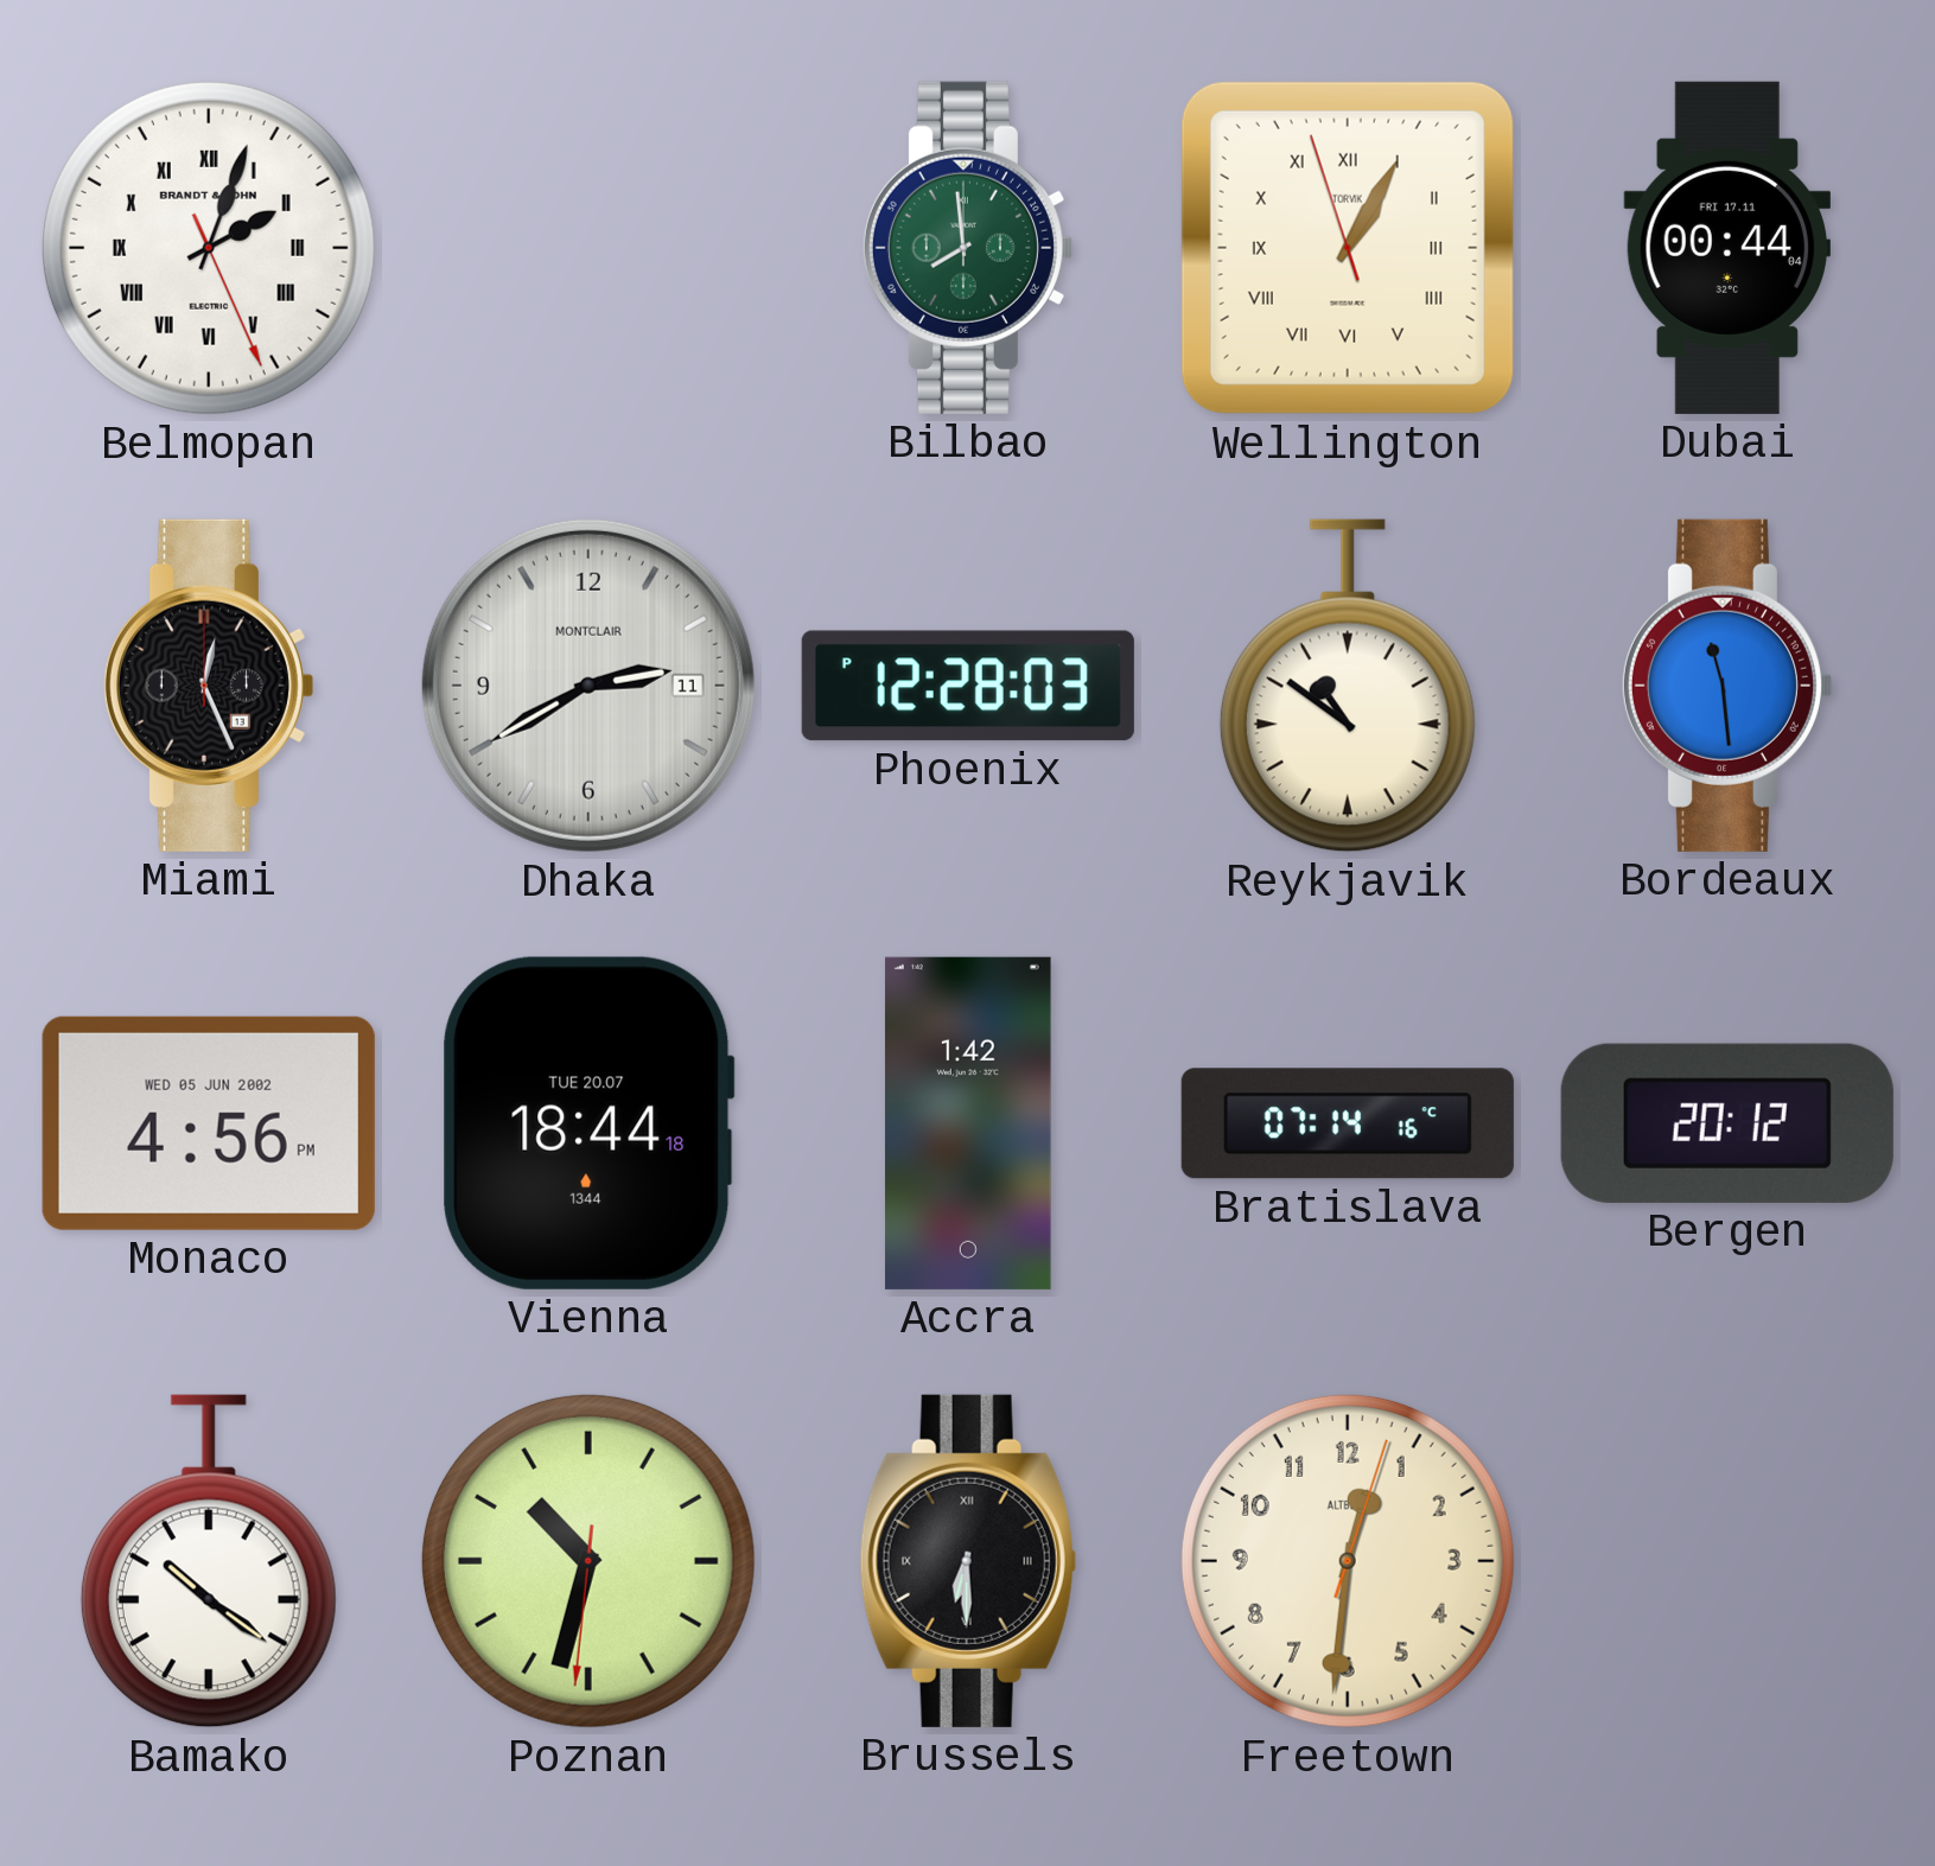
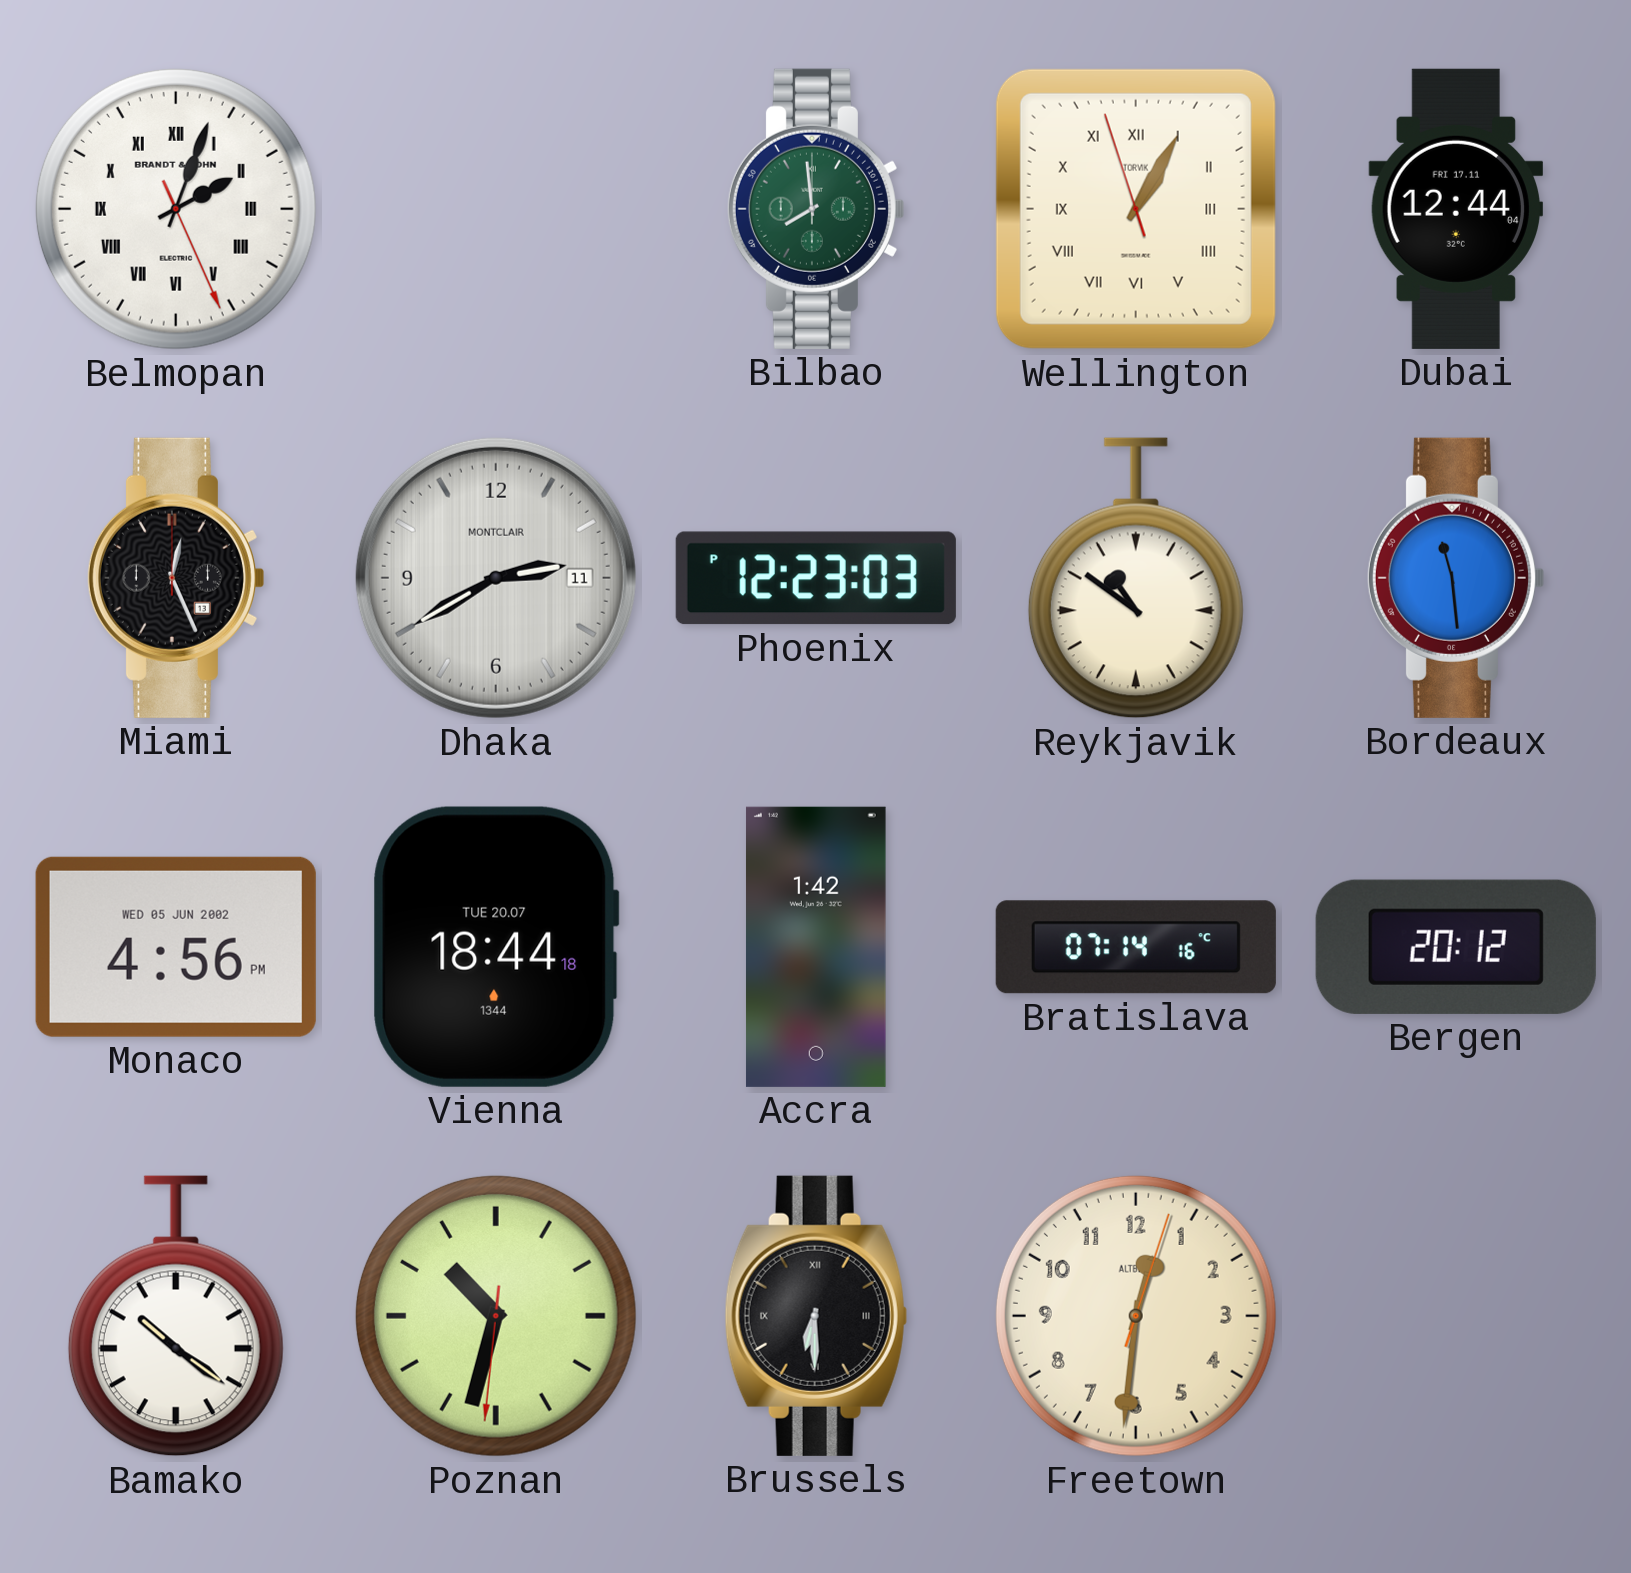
Dubai: 00:44 -> 12:44
Phoenix: 12:28 -> 12:23
